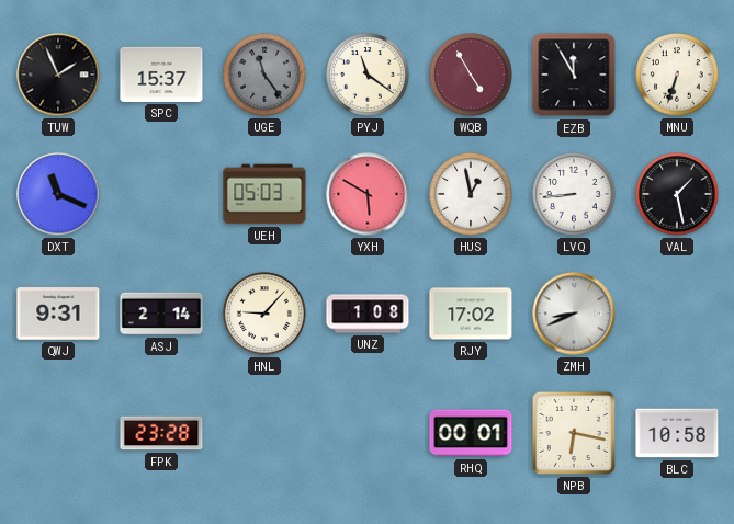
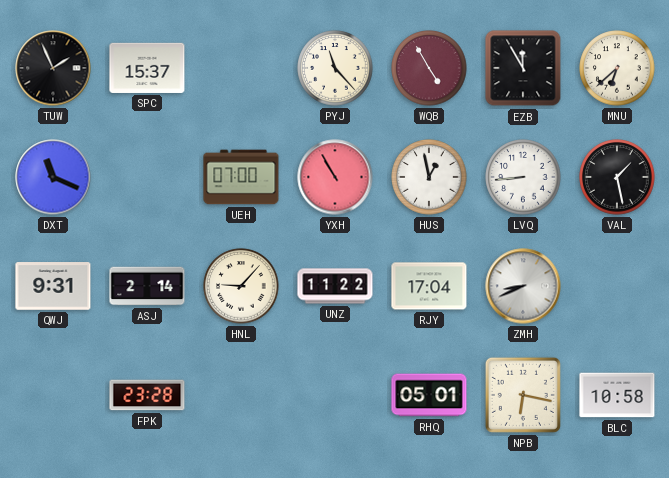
UGE: 11:24 -> none
PYJ: 11:21 -> 11:23
MNU: 6:33 -> 6:38
UEH: 05:03 -> 07:00
YXH: 5:50 -> 10:55
UNZ: 1:08 -> 11:22
RJY: 17:02 -> 17:04
RHQ: 00:01 -> 05:01
